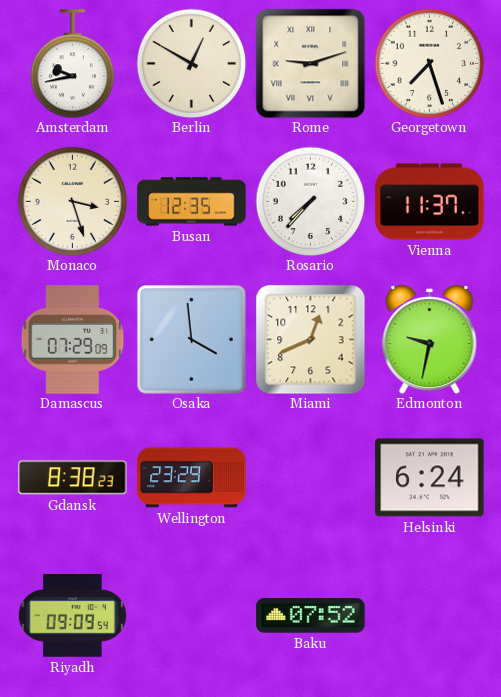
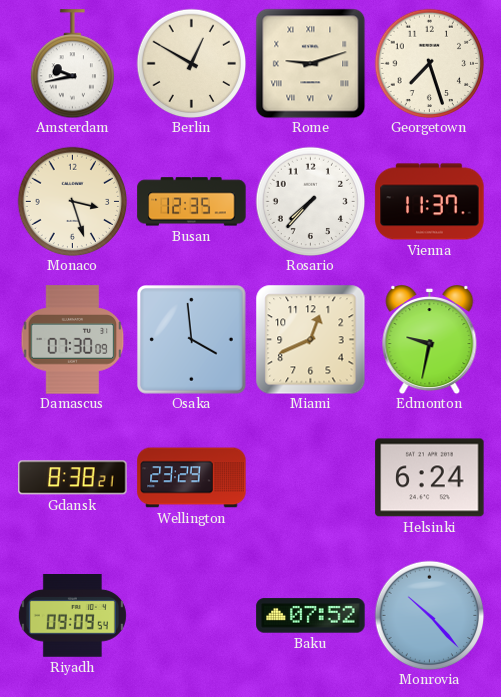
Damascus: 07:29 -> 07:30
Gdansk: 8:38:23 -> 8:38:21
Monrovia: none -> 10:23
